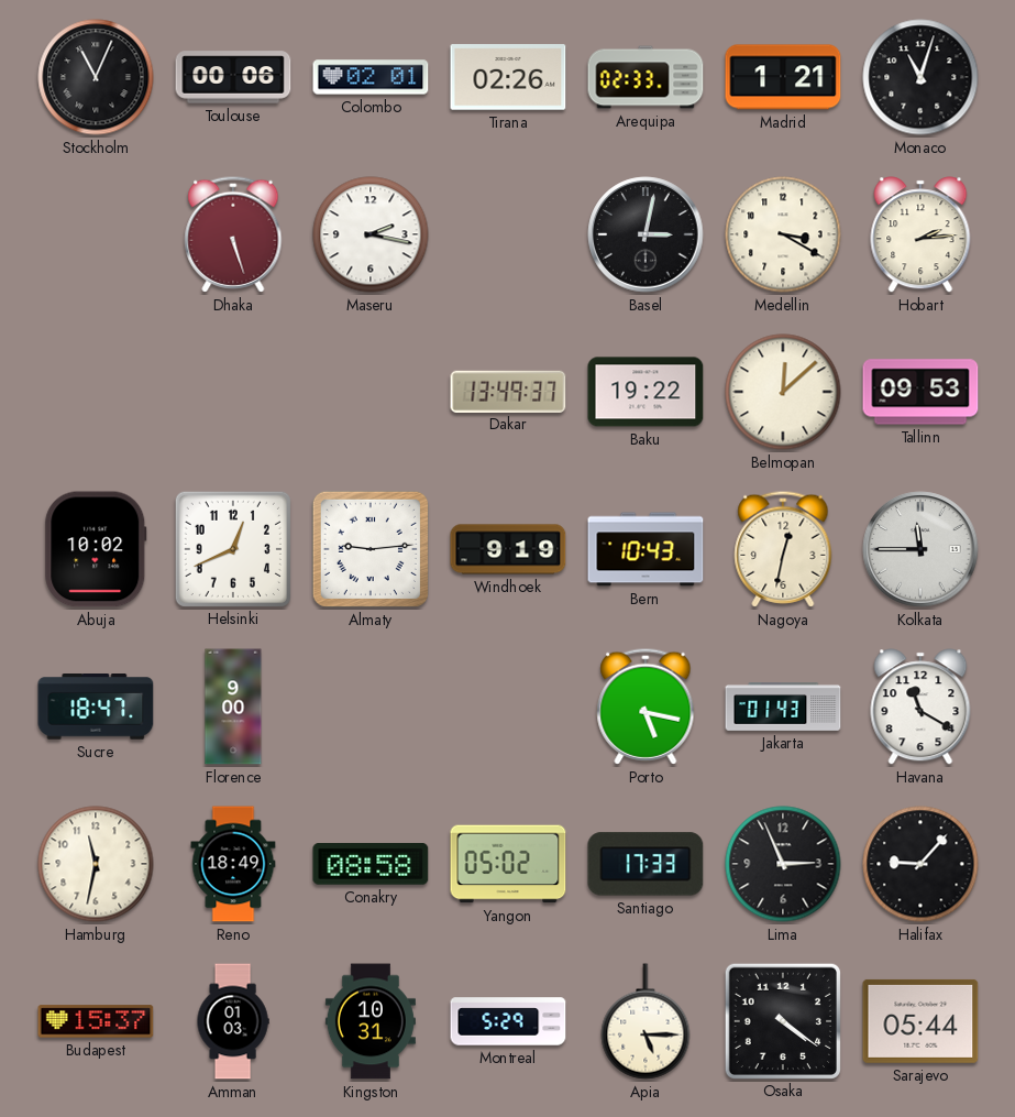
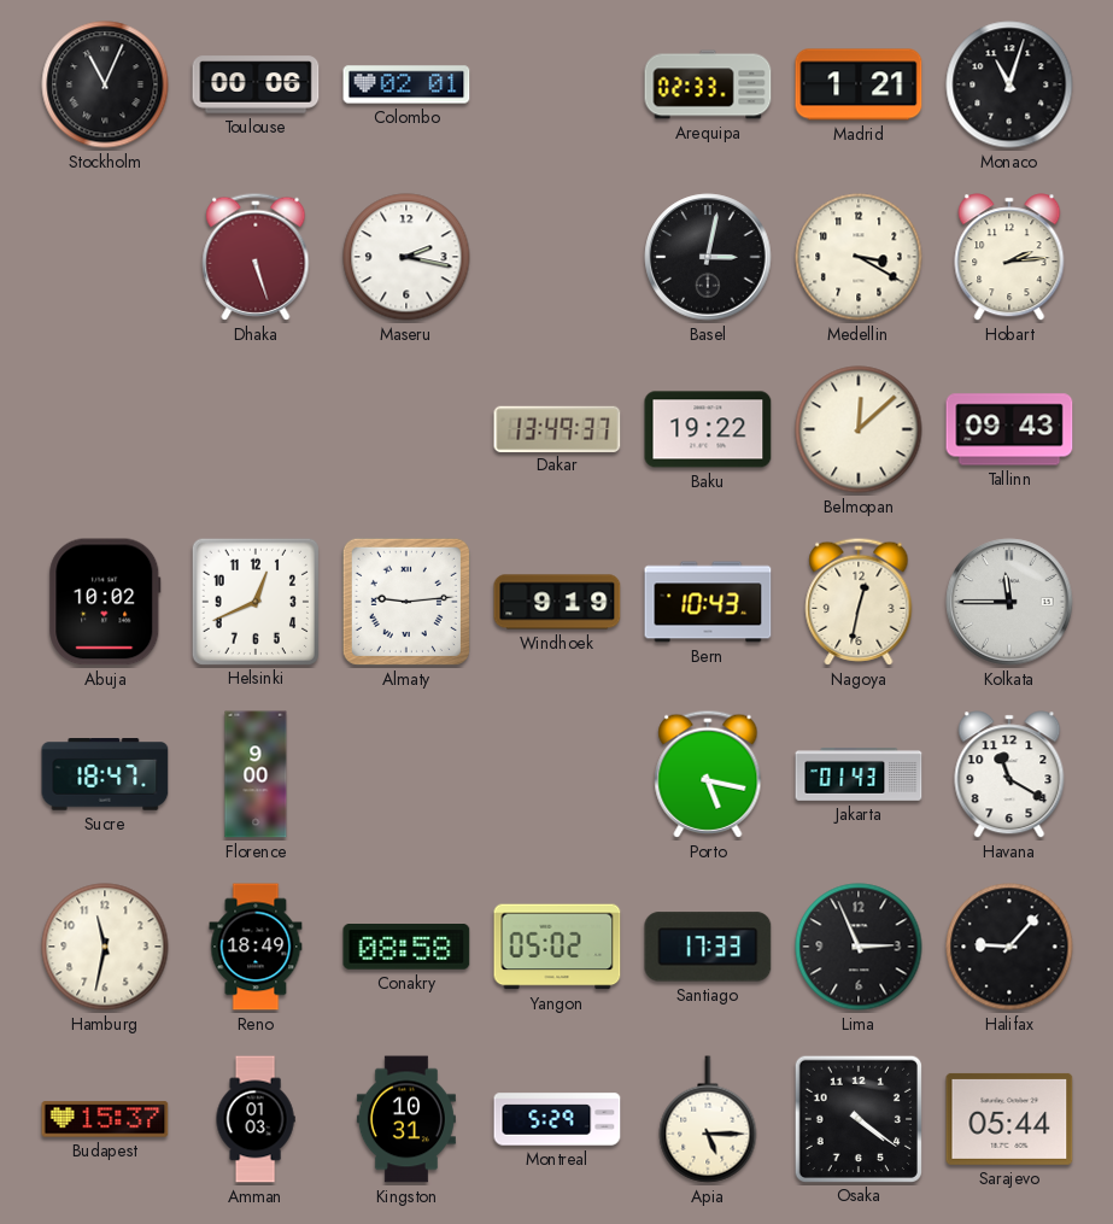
Tirana: 02:26 -> none
Tallinn: 09:53 -> 09:43
